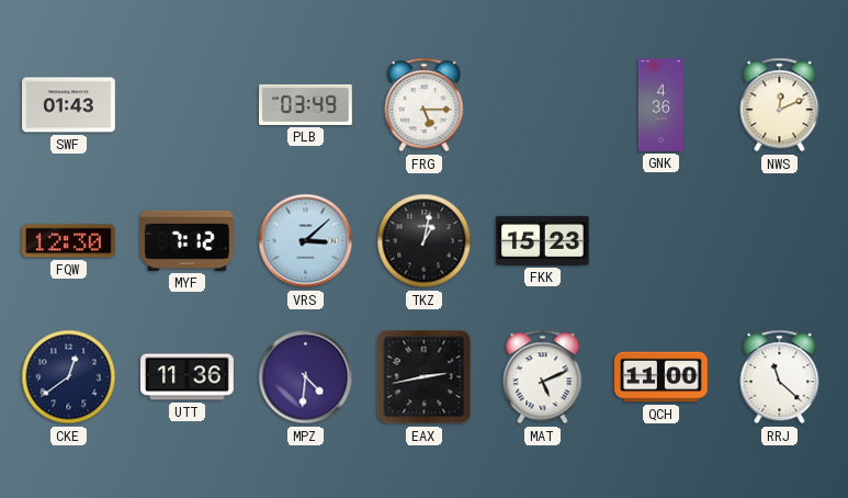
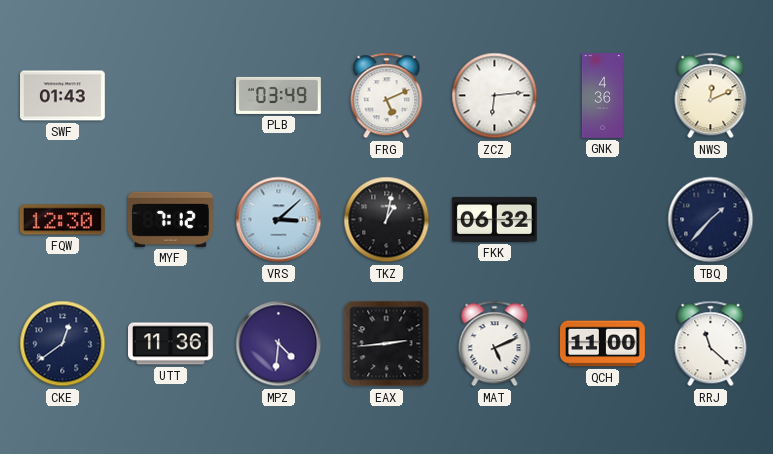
FRG: 5:15 -> 5:11
ZCZ: none -> 6:14
FKK: 15:23 -> 06:32
TBQ: none -> 1:37
EAX: 2:43 -> 2:44
